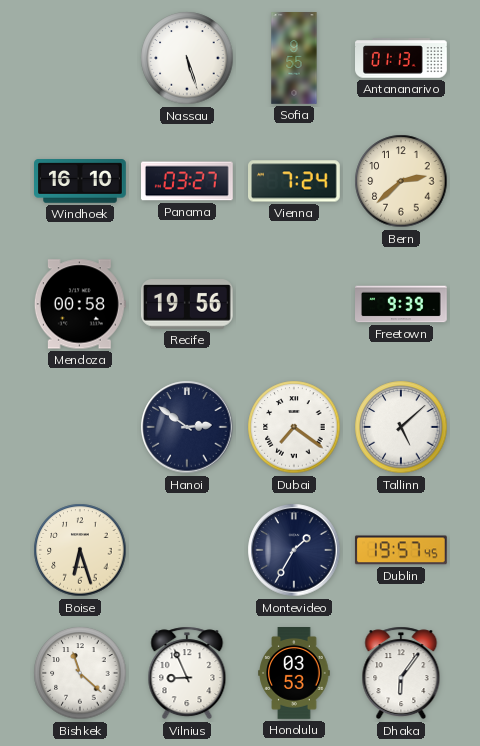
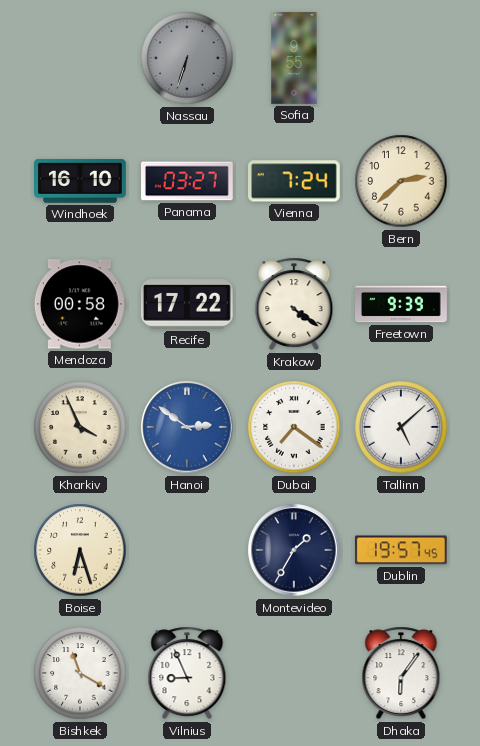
Nassau: 5:27 -> 6:33
Nassau dial: white -> grey
Antananarivo: 01:13 -> none
Recife: 19:56 -> 17:22
Krakow: none -> 4:21
Kharkiv: none -> 3:56
Hanoi dial: navy -> blue
Bishkek: 11:22 -> 11:20
Honolulu: 03:53 -> none
